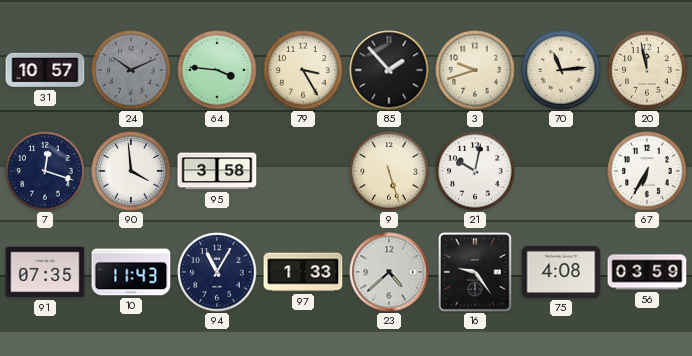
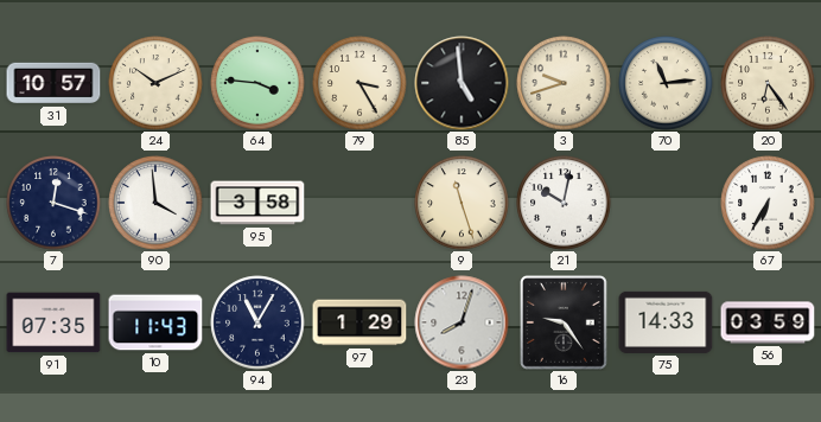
24 dial: grey -> cream
85: 1:53 -> 4:59
20: 11:58 -> 6:24
9: 5:27 -> 11:27
97: 1:33 -> 1:29
23: 4:38 -> 8:03
75: 4:08 -> 14:33
